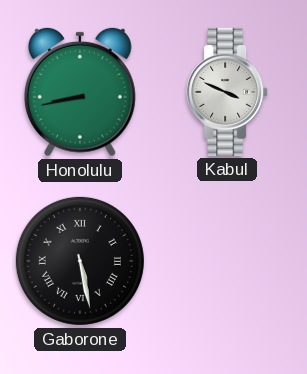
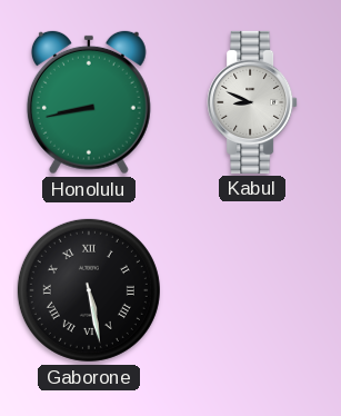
Kabul: 3:49 -> 8:49
